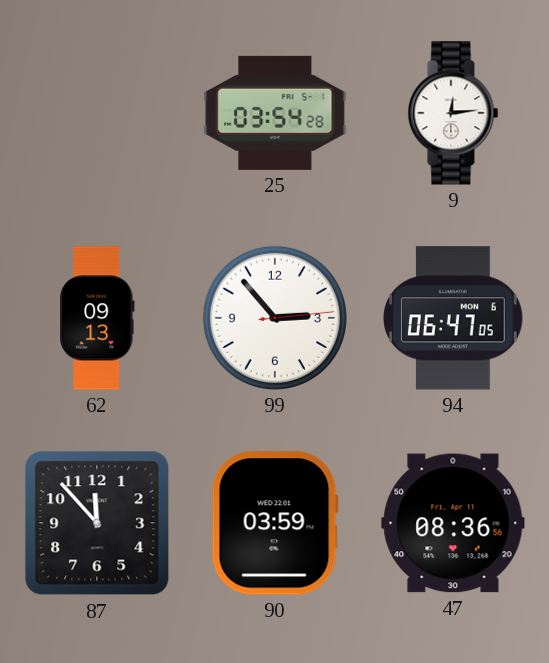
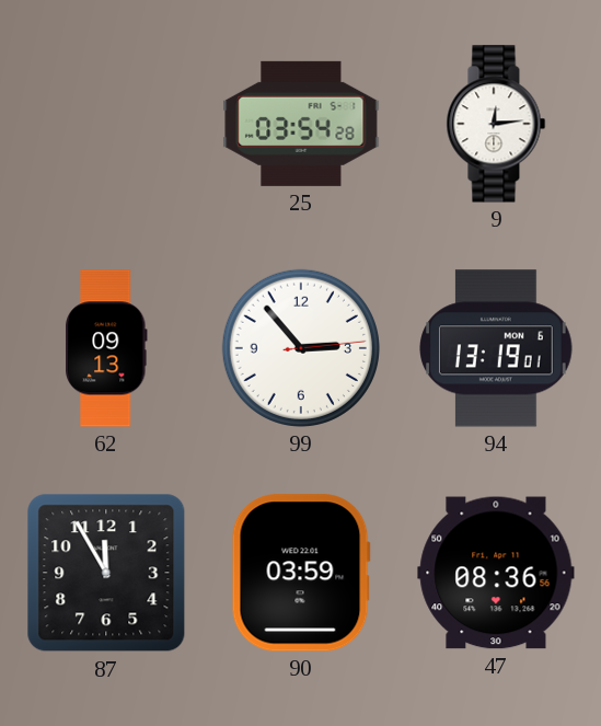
94: 06:47 -> 13:19
87: 11:53 -> 11:55
